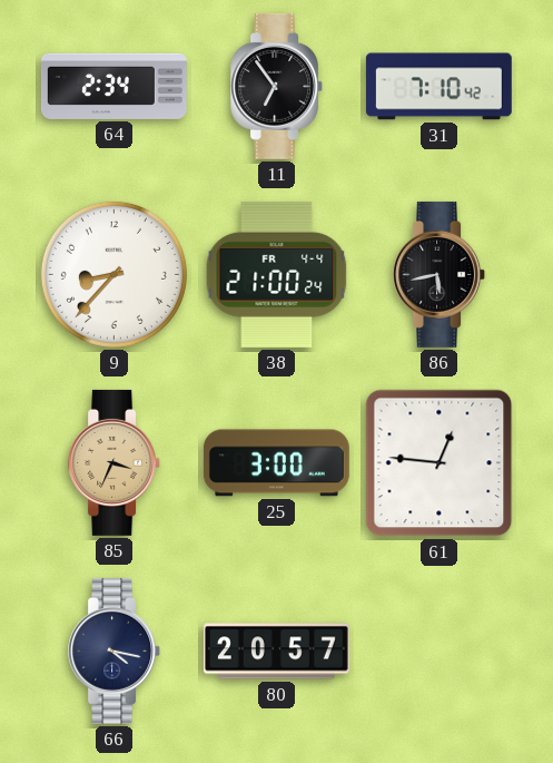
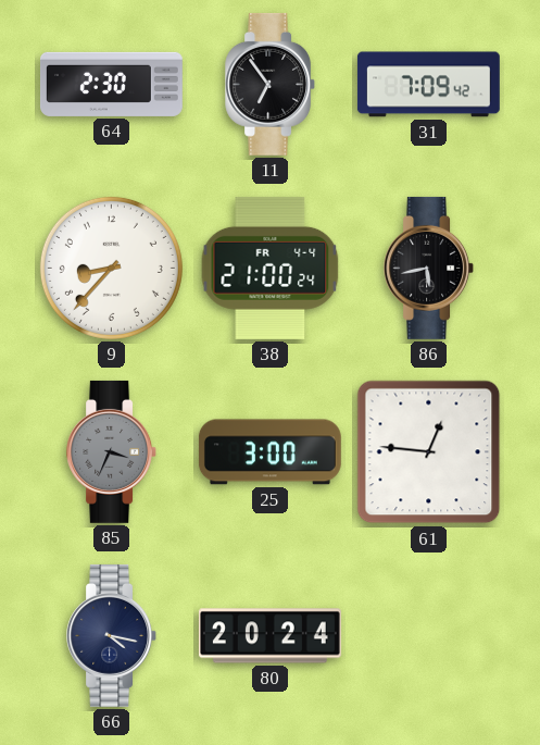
64: 2:34 -> 2:30
31: 7:10 -> 7:09
85 dial: champagne -> grey
80: 20:57 -> 20:24
